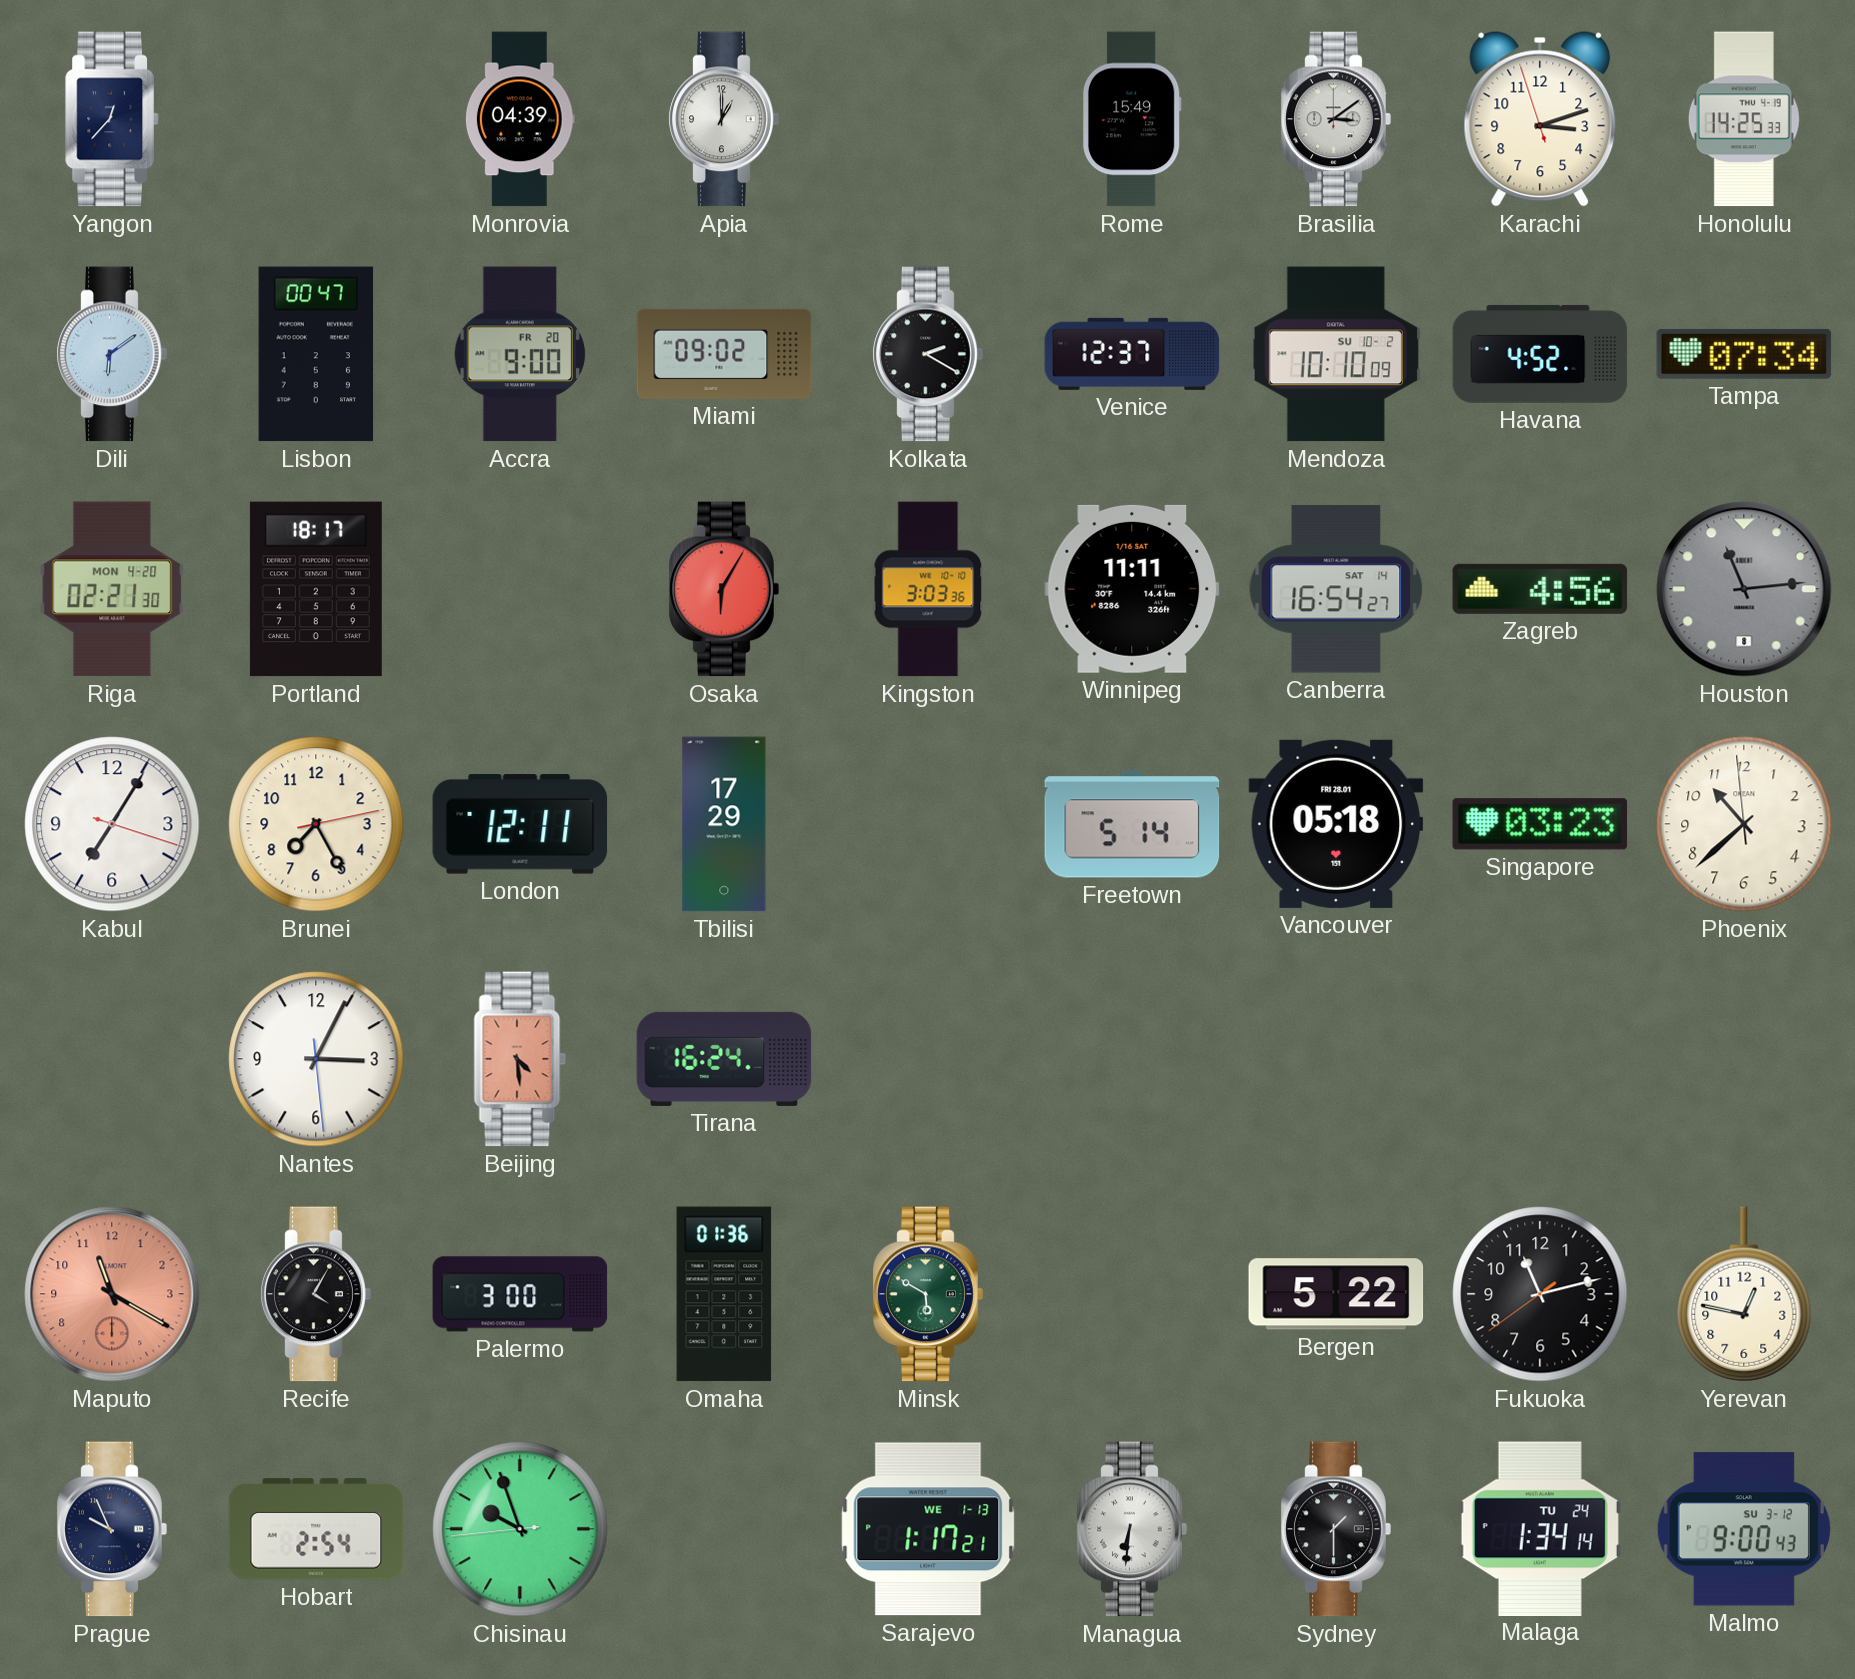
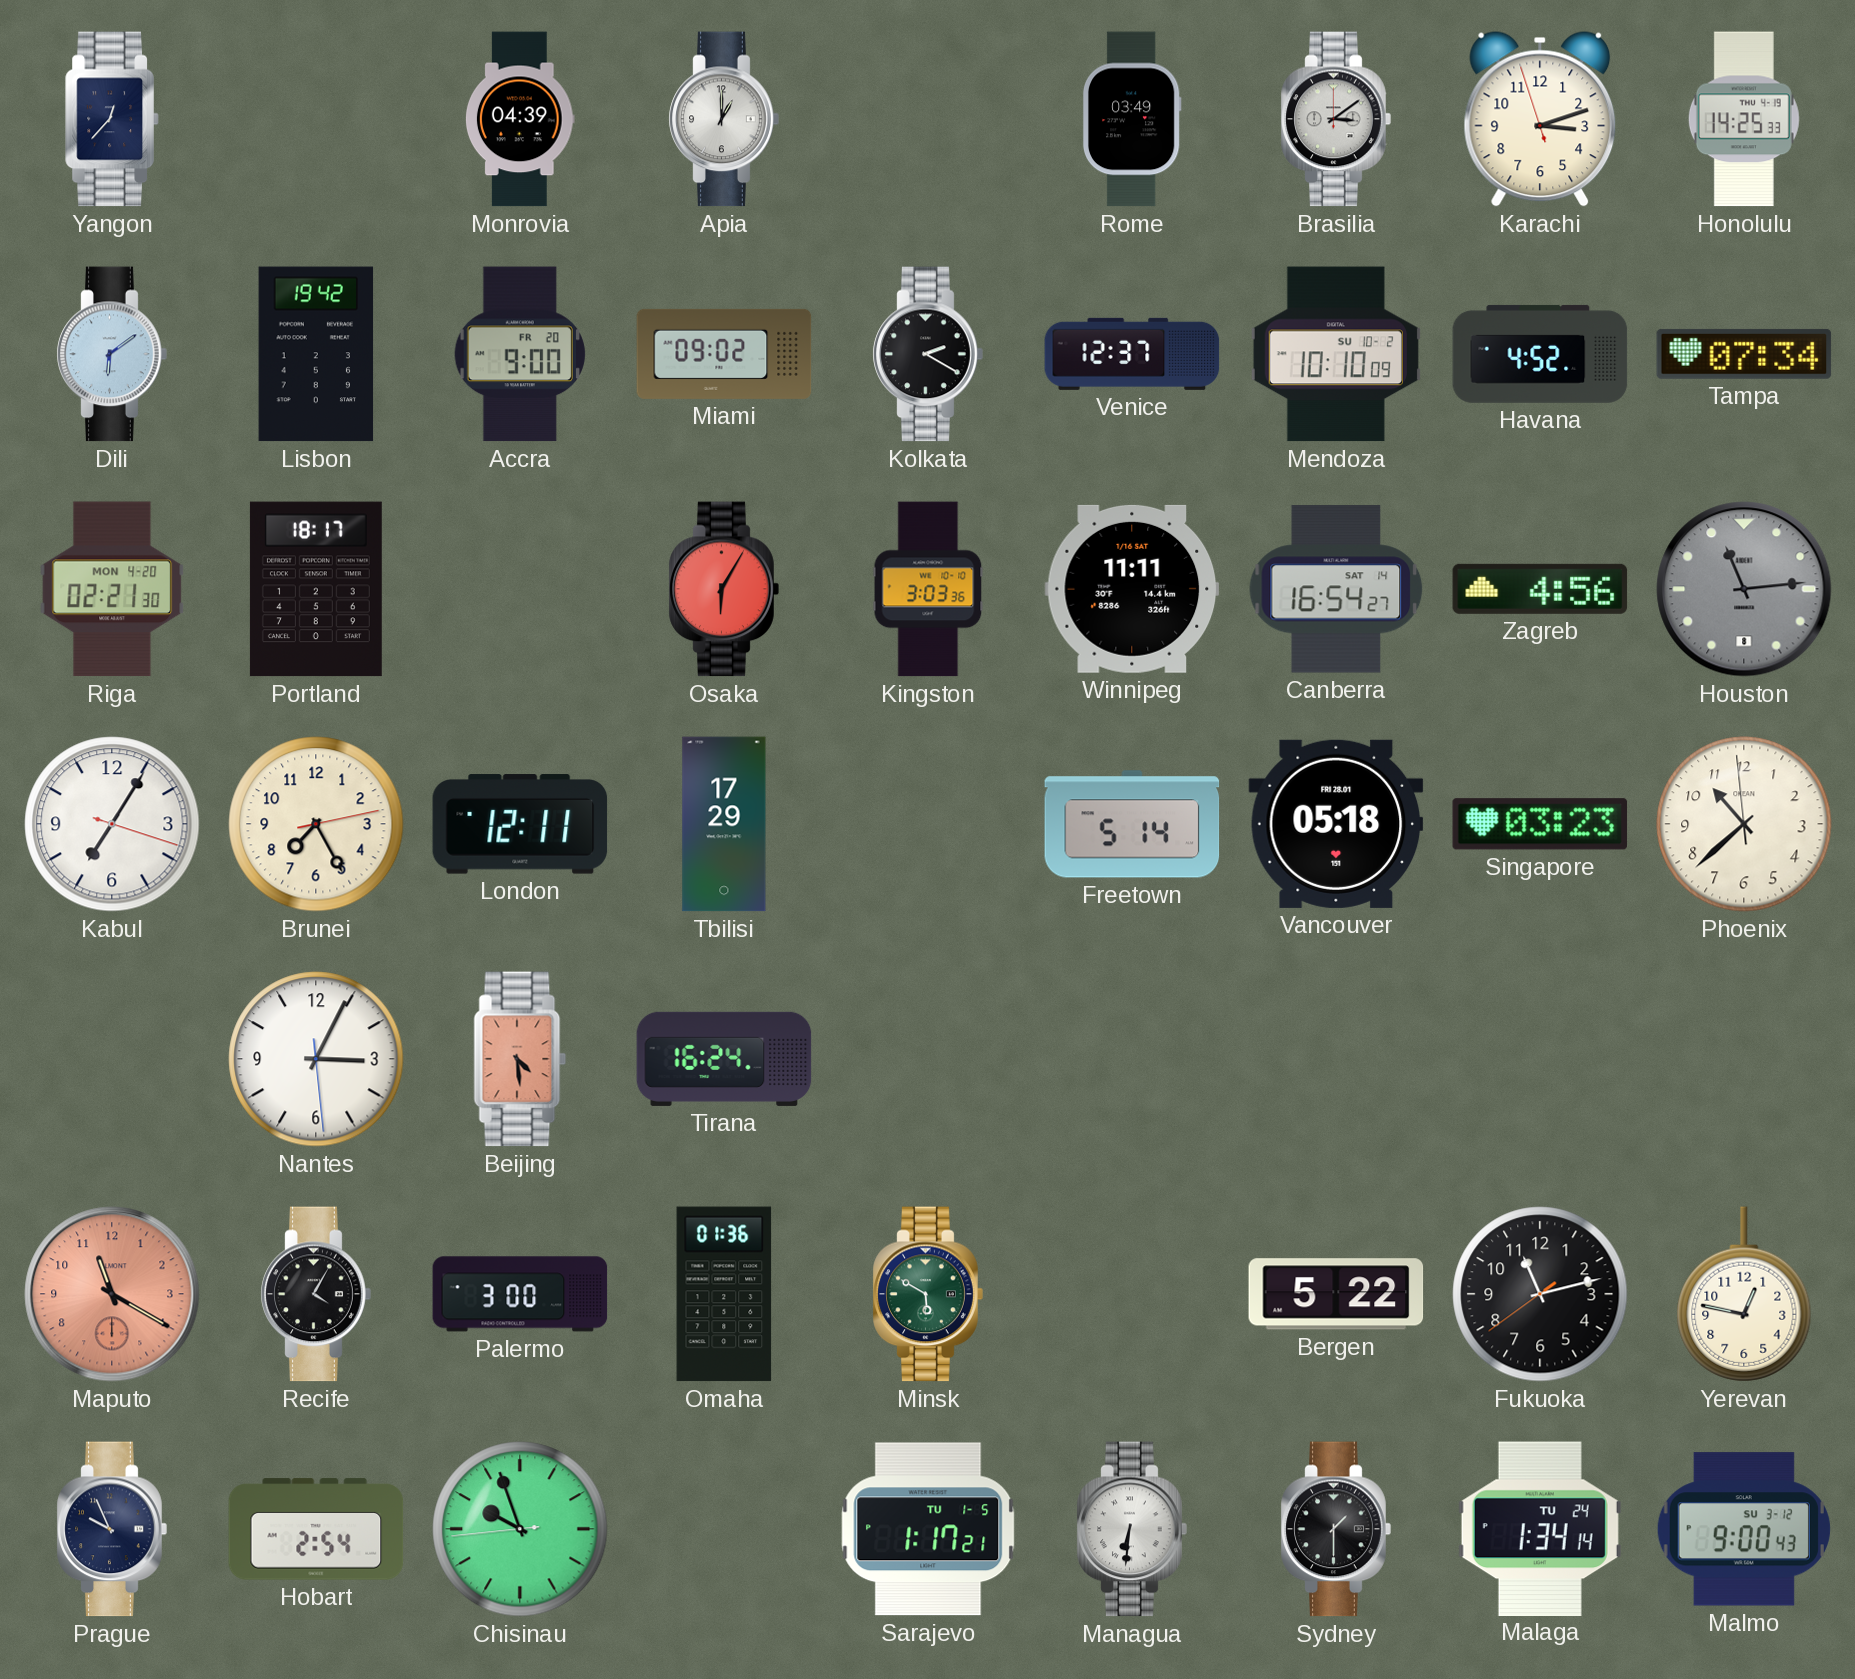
Rome: 15:49 -> 03:49
Lisbon: 00:47 -> 19:42
Sarajevo date: WE 1-13 -> TU 1-5
